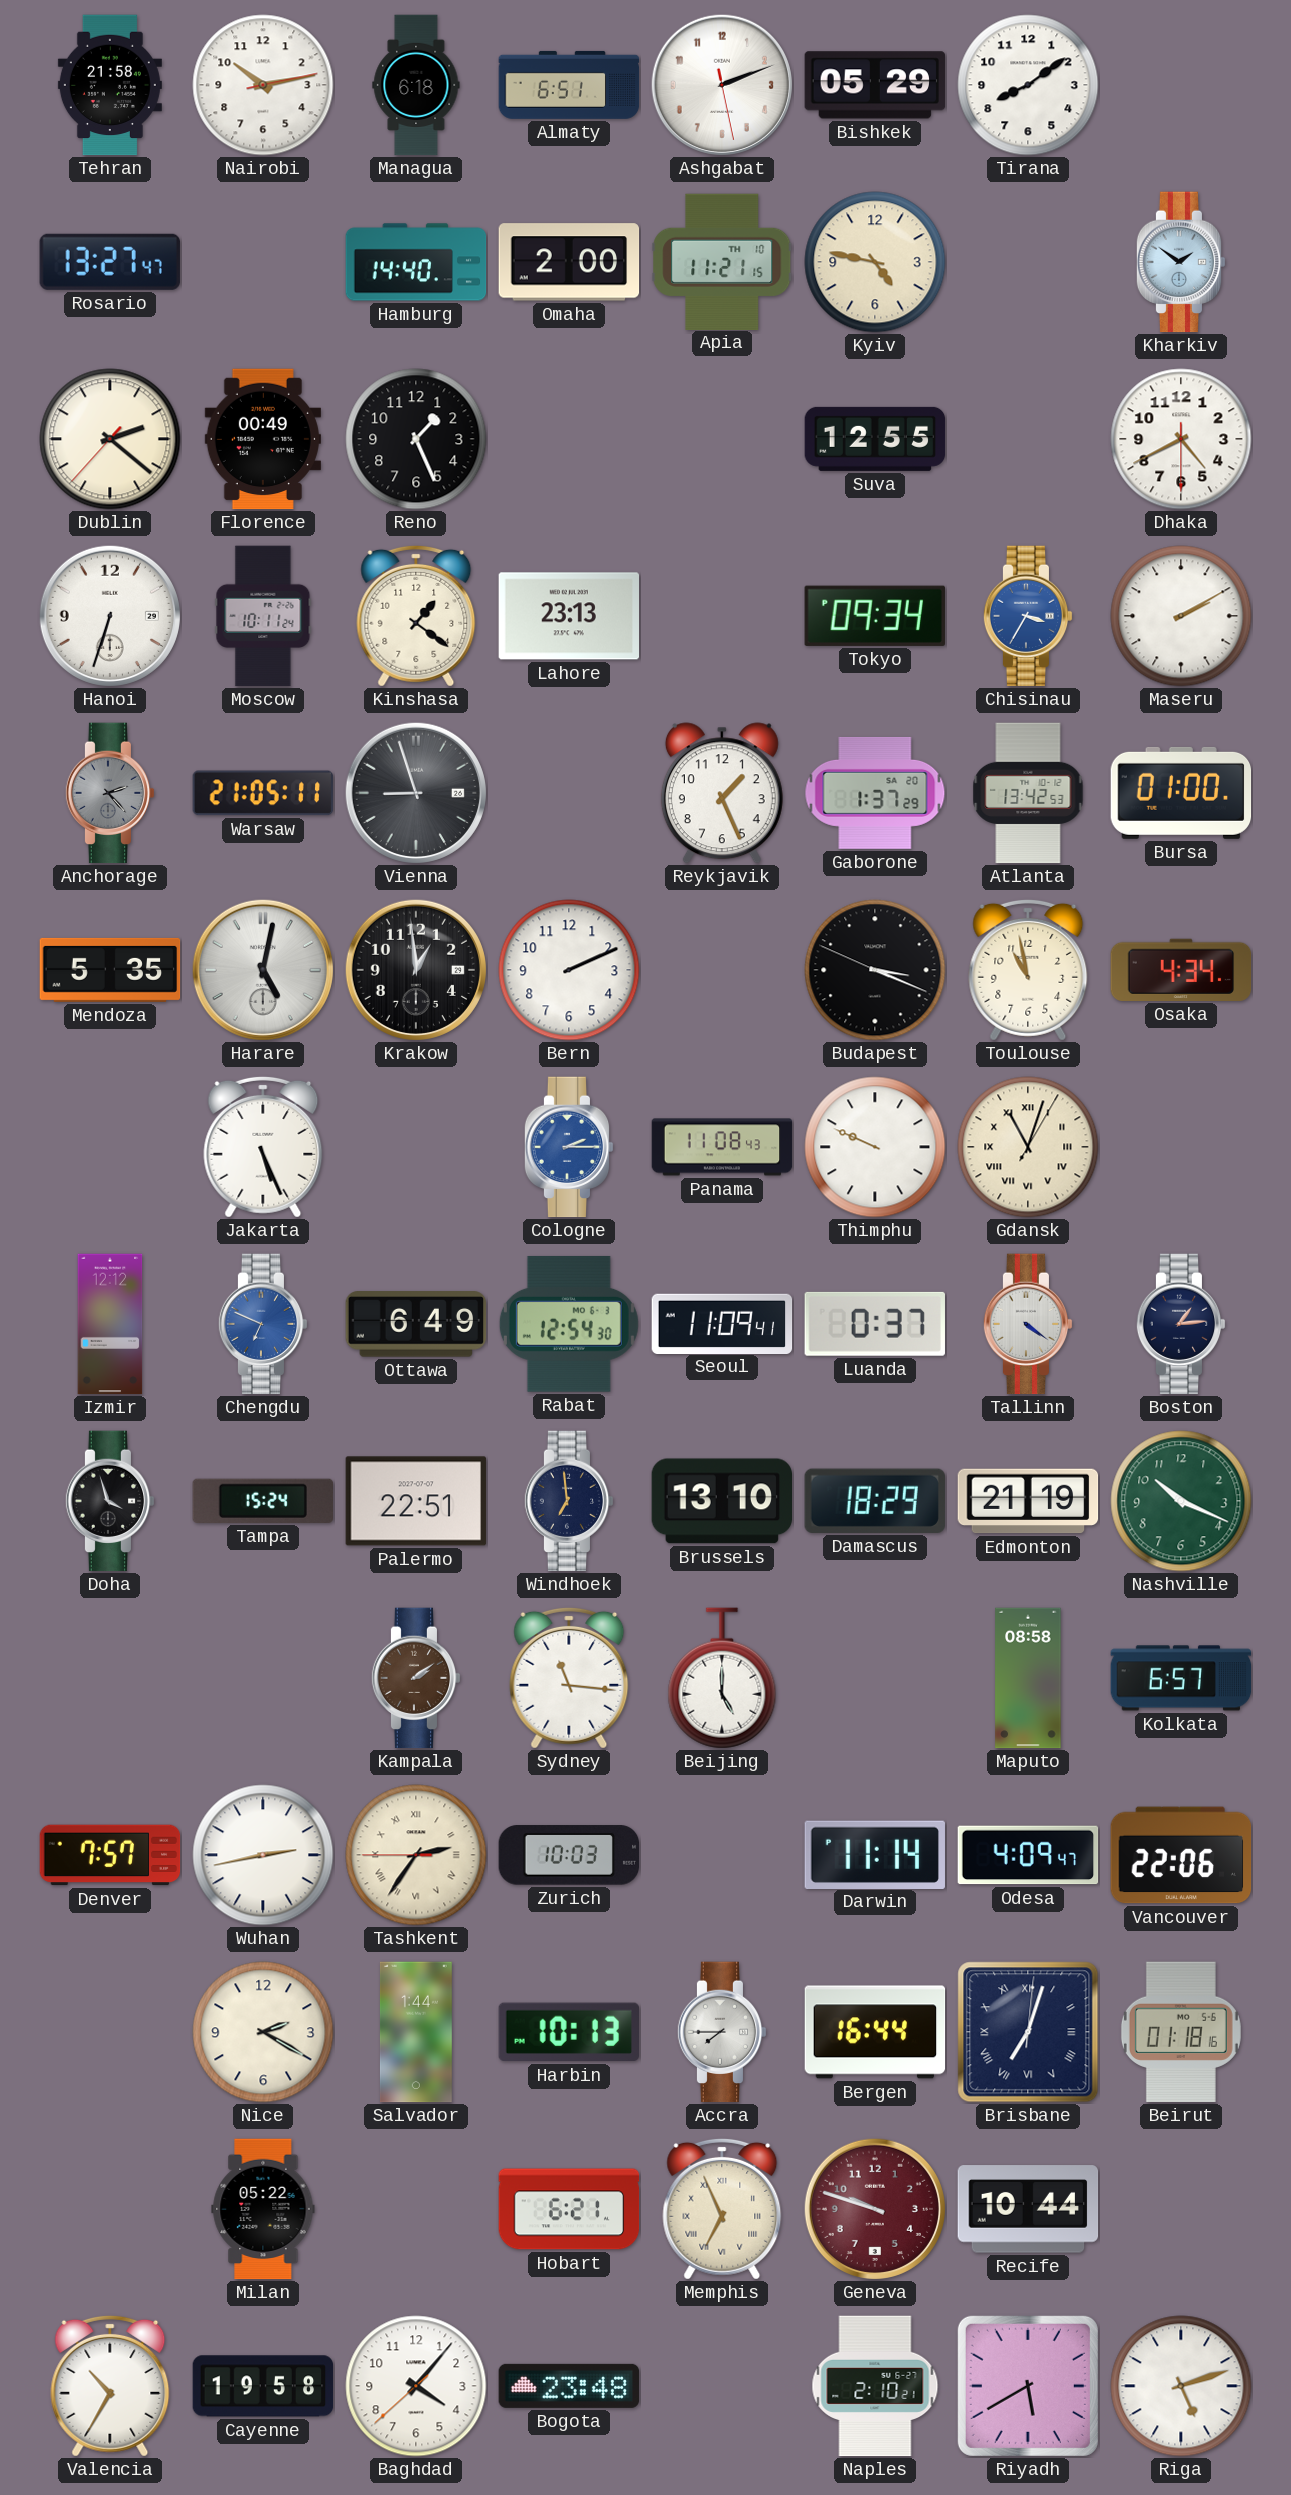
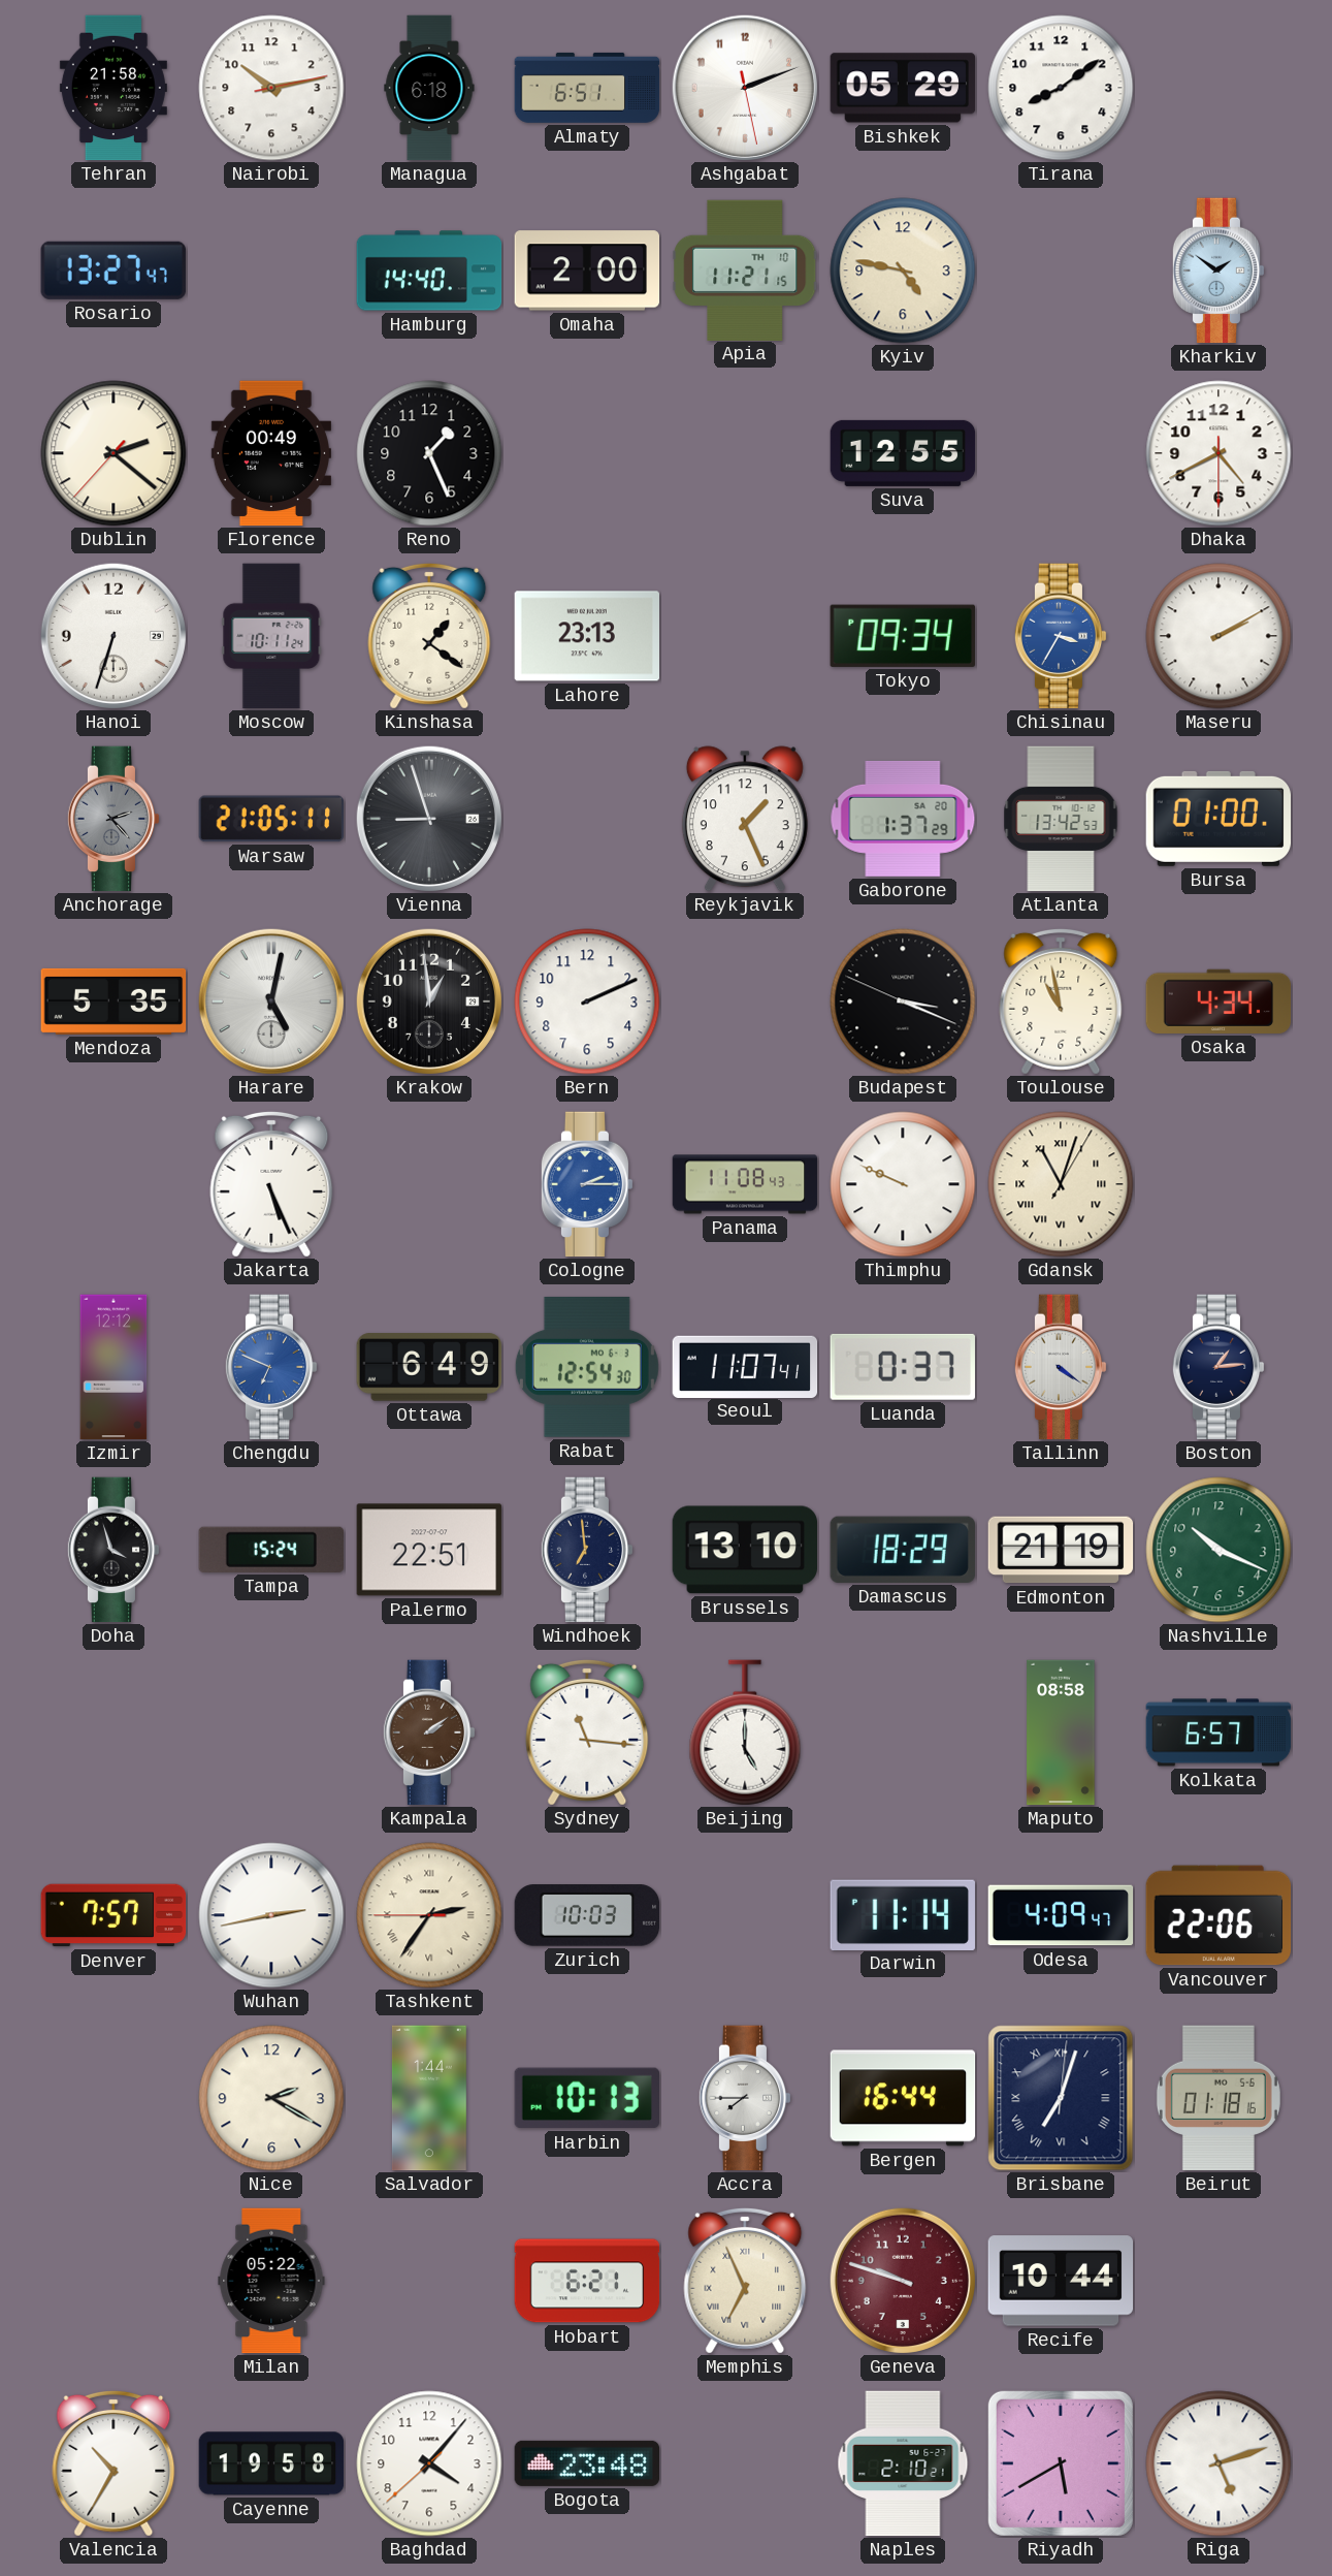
Seoul: 11:09 -> 11:07
